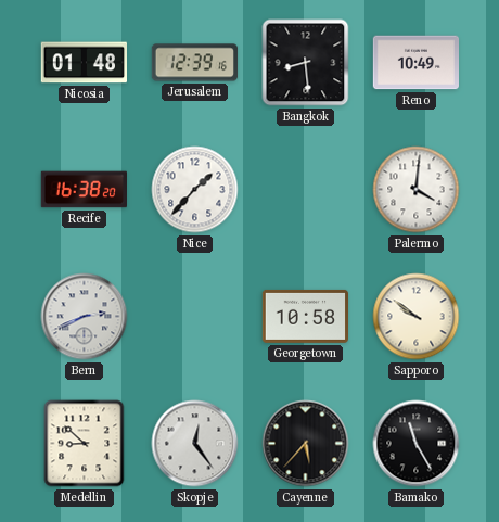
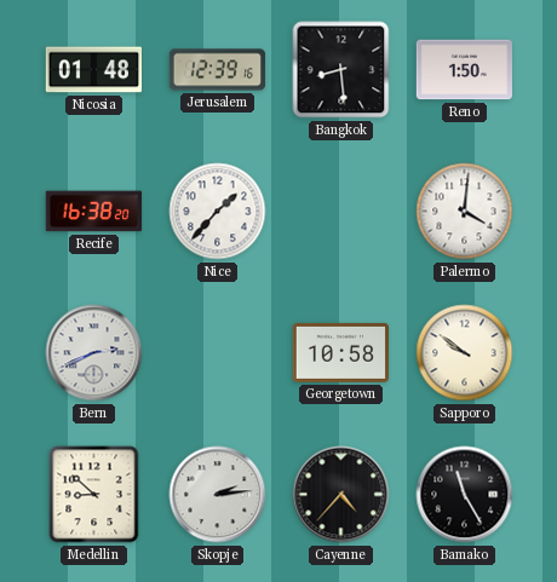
Reno: 10:49 -> 1:50
Skopje: 12:24 -> 2:14
Cayenne: 5:37 -> 4:37
